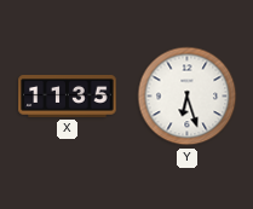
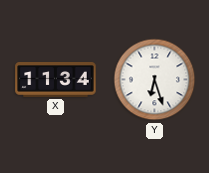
X: 11:35 -> 11:34
